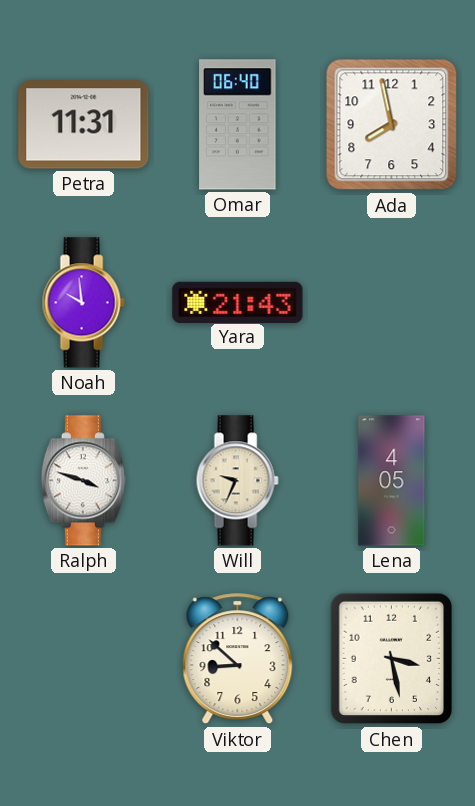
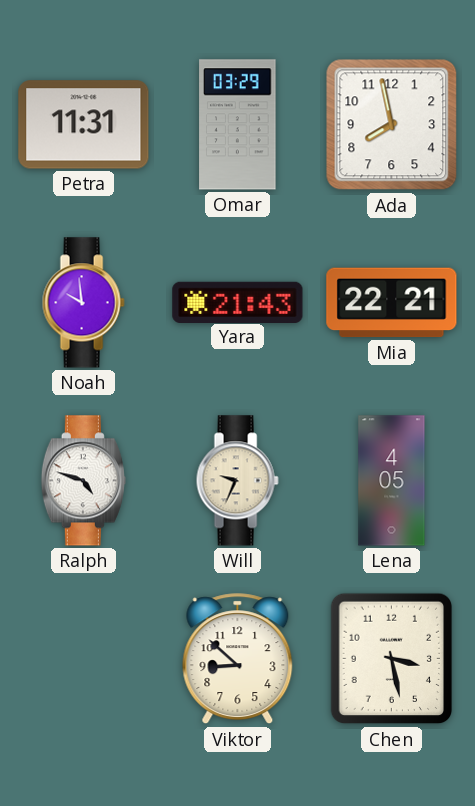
Omar: 06:40 -> 03:29
Mia: none -> 22:21
Ralph: 3:48 -> 4:48
